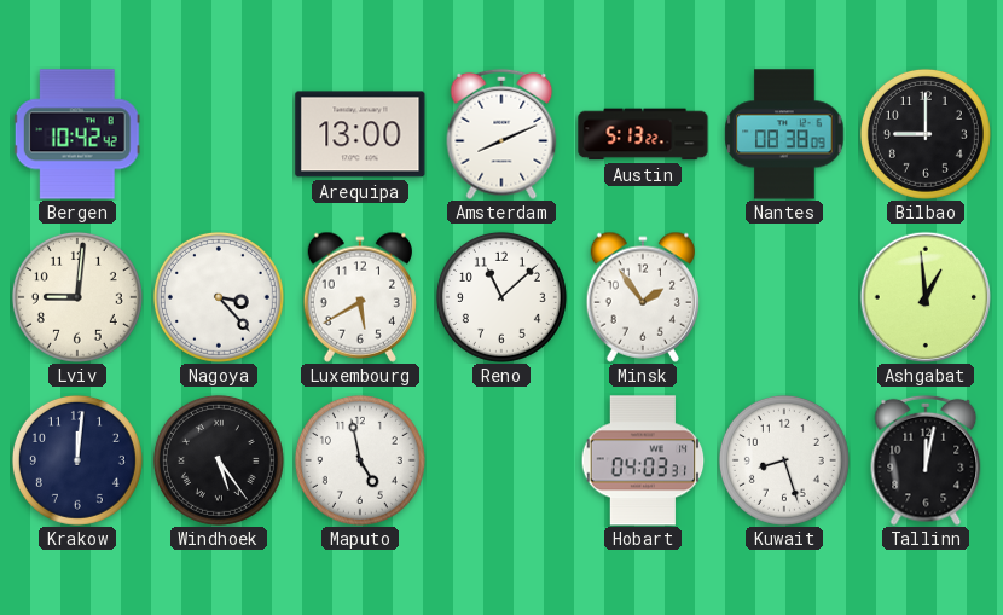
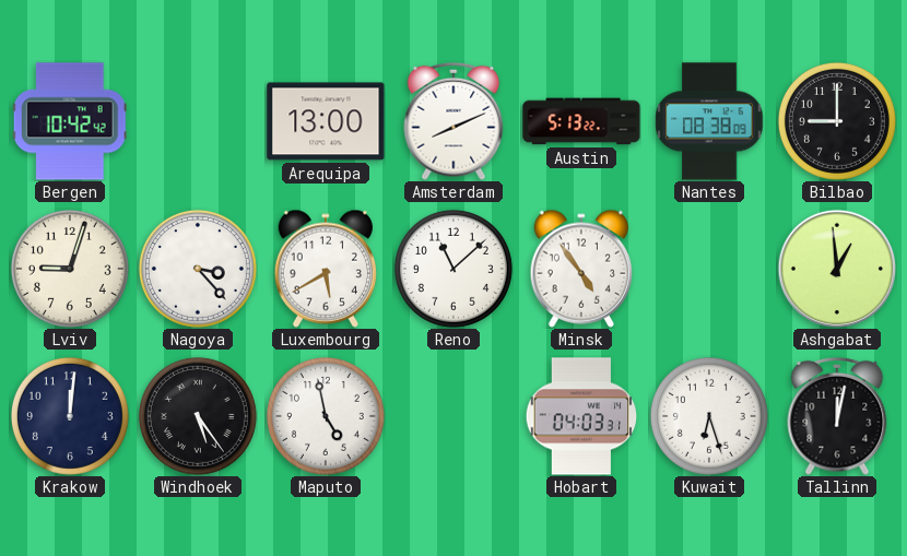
Lviv: 9:01 -> 9:03
Minsk: 1:54 -> 4:54
Kuwait: 8:27 -> 6:27
